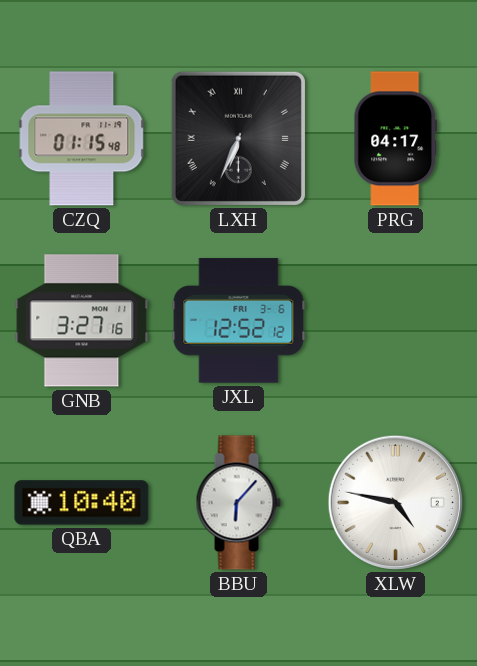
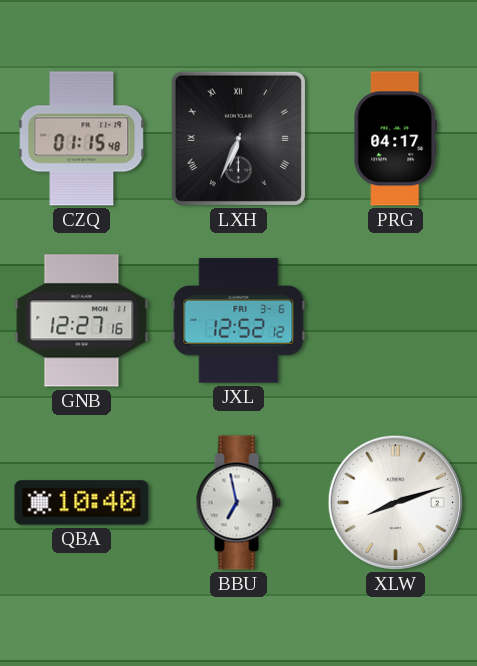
GNB: 3:27 -> 12:27
BBU: 6:07 -> 6:58
XLW: 4:47 -> 8:12
